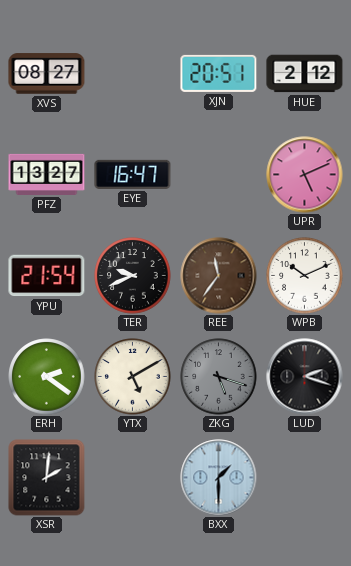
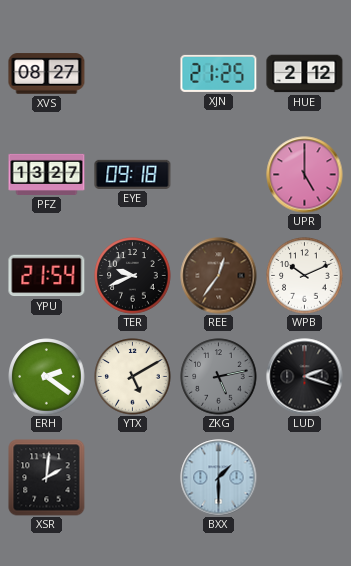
XJN: 20:51 -> 21:25
EYE: 16:47 -> 09:18
UPR: 5:11 -> 5:00
REE: 11:36 -> 12:36
ZKG: 5:18 -> 5:13
